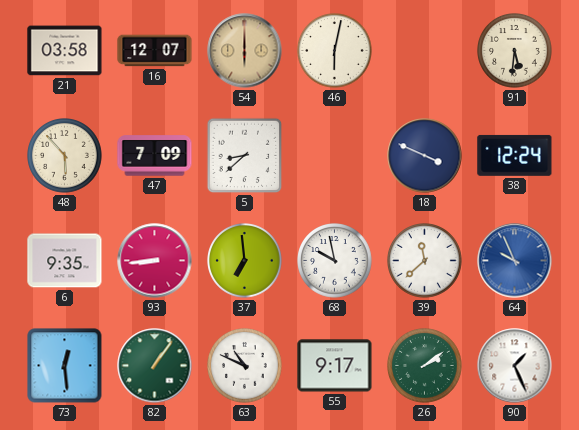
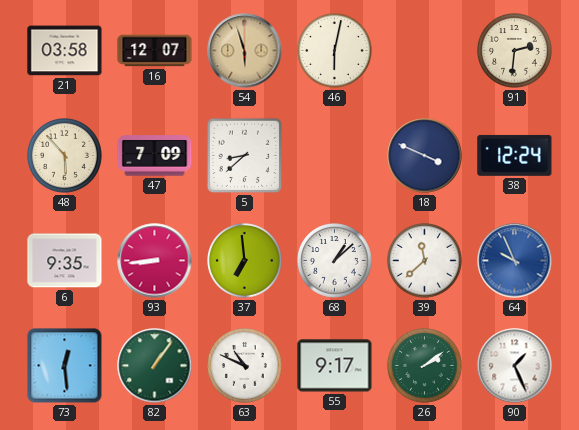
54: 6:00 -> 5:57
91: 5:31 -> 2:31
68: 9:58 -> 1:08
